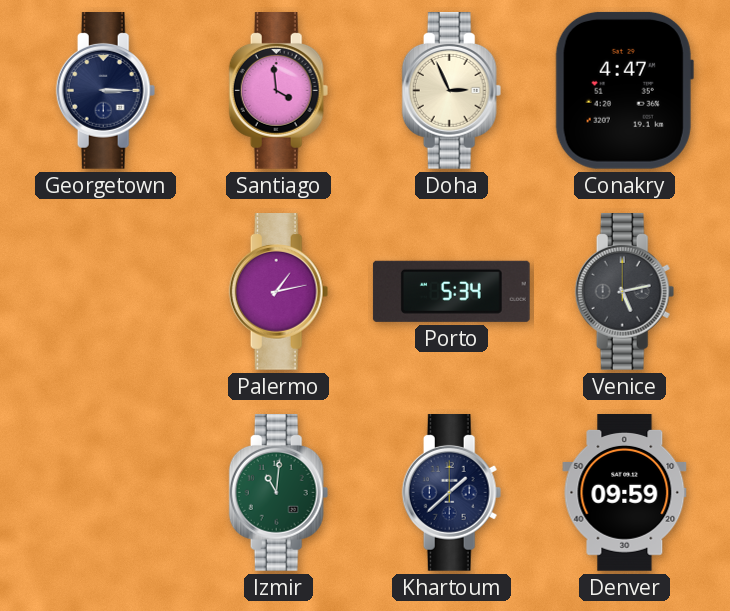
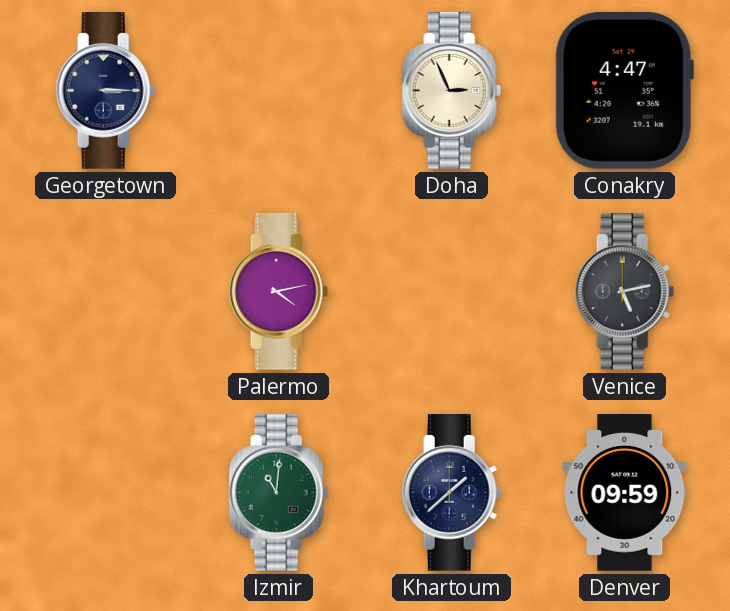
Santiago: 3:59 -> none
Palermo: 1:13 -> 4:13
Porto: 5:34 -> none
